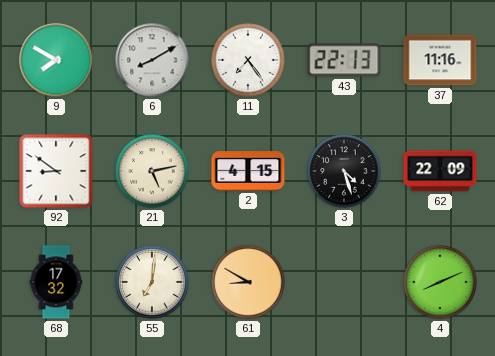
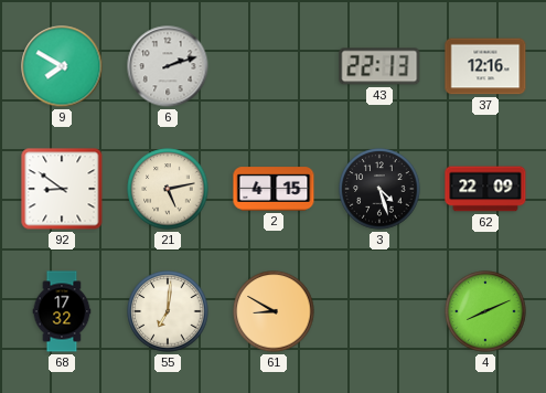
6: 8:10 -> 2:12
11: 7:24 -> none
37: 11:16 -> 12:16
